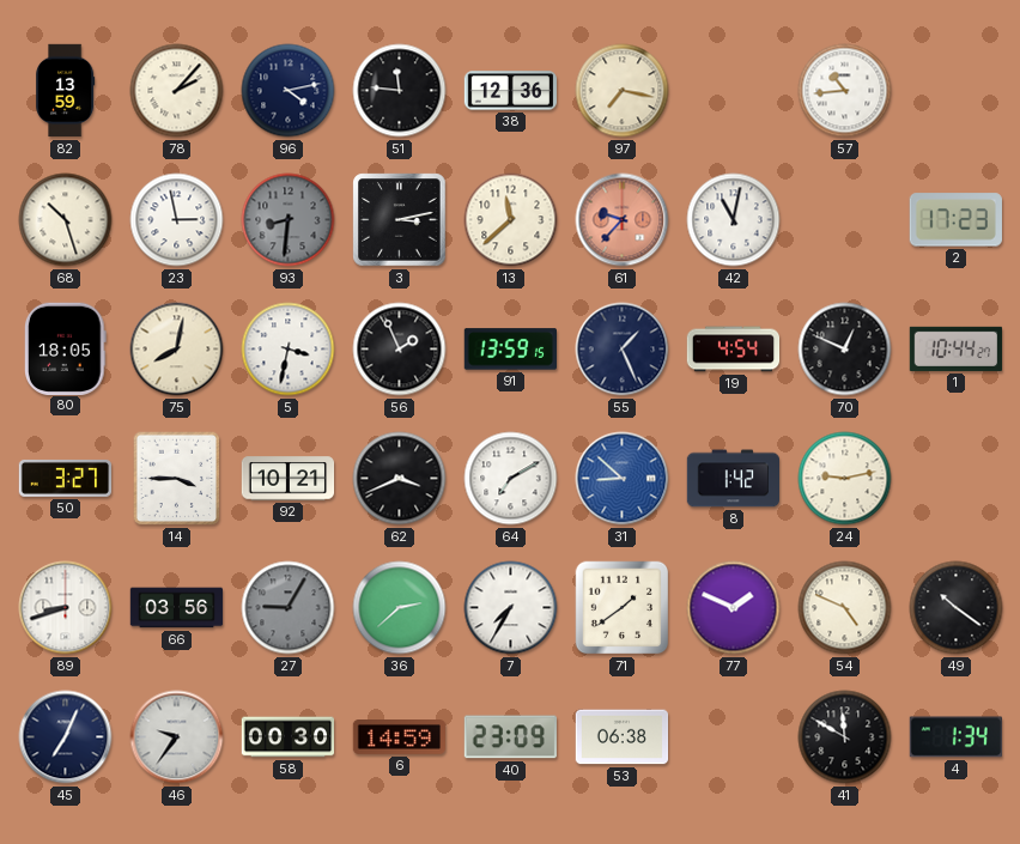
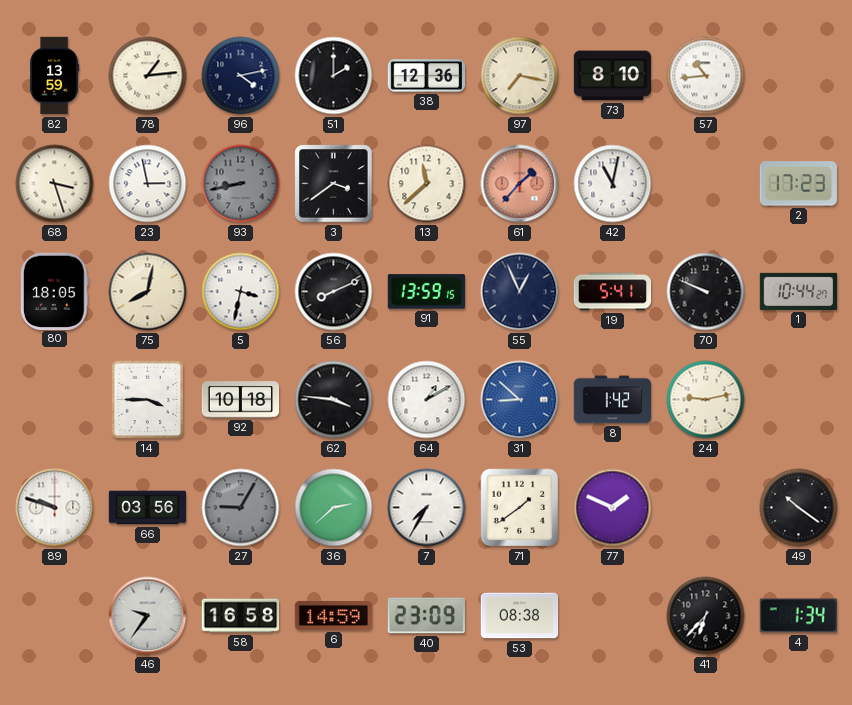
78: 2:07 -> 1:14
51: 11:46 -> 2:00
73: none -> 8:10
68: 10:27 -> 3:27
93: 8:31 -> 8:43
3: 3:13 -> 3:39
61: 9:37 -> 1:37
56: 1:56 -> 8:11
55: 1:26 -> 12:56
19: 4:54 -> 5:41
70: 12:49 -> 9:49
50: 3:27 -> none
92: 10:21 -> 10:18
62: 3:41 -> 3:46
64: 7:10 -> 1:10
89: 8:42 -> 9:48
54: 4:49 -> none
45: 7:04 -> none
58: 00:30 -> 16:58
53: 06:38 -> 08:38
41: 11:50 -> 6:37
